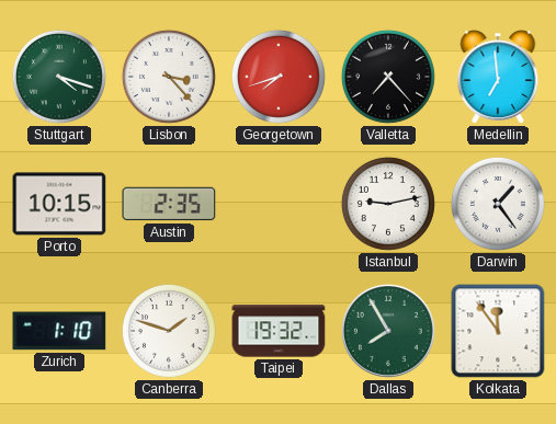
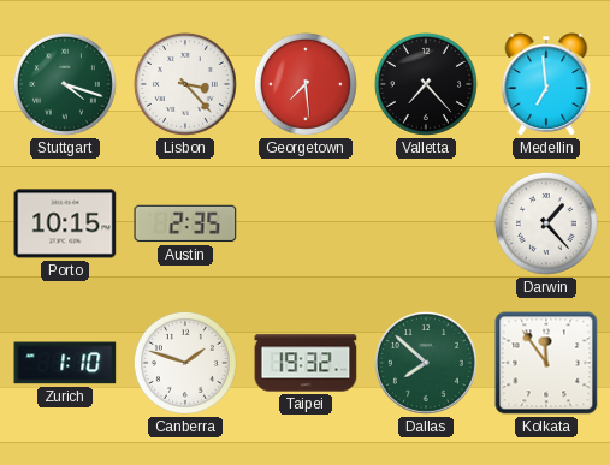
Georgetown: 7:42 -> 7:29
Istanbul: 9:13 -> none
Darwin: 1:24 -> 1:23
Dallas: 7:55 -> 7:52
